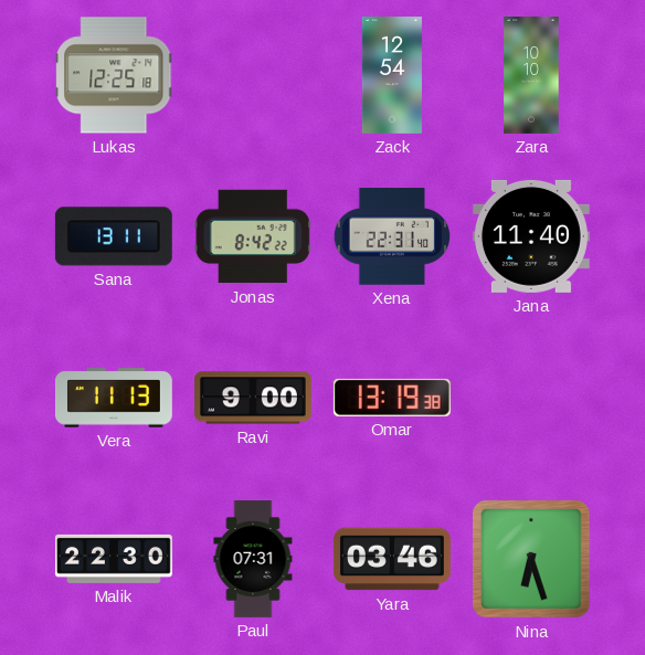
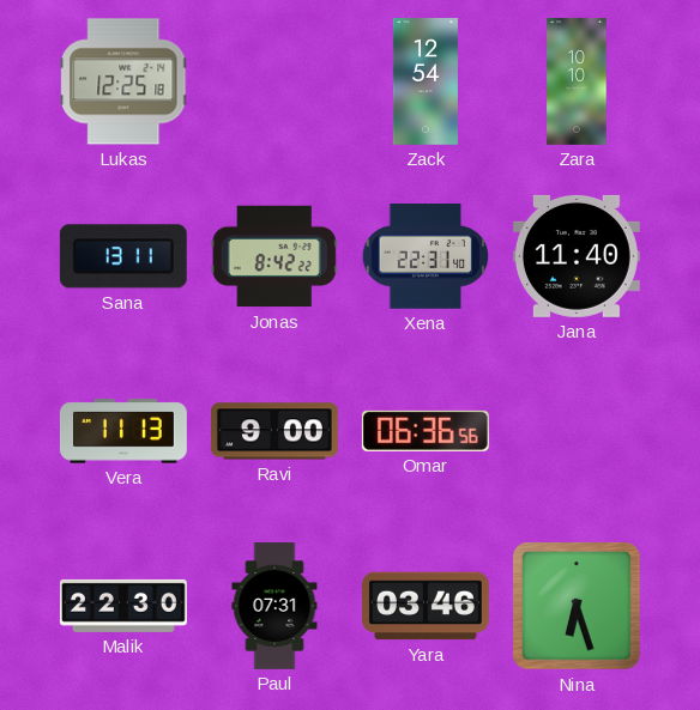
Omar: 13:19 -> 06:36
